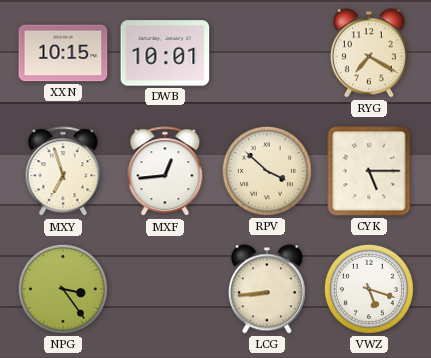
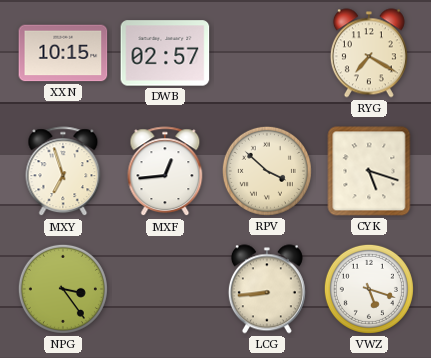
DWB: 10:01 -> 02:57
CYK: 5:15 -> 5:18
